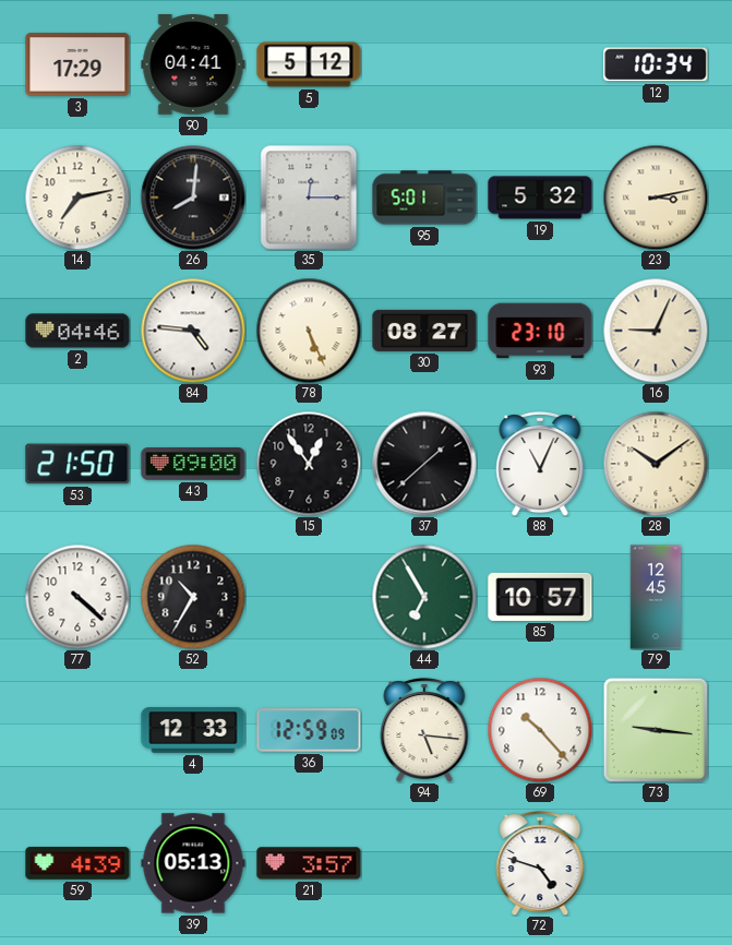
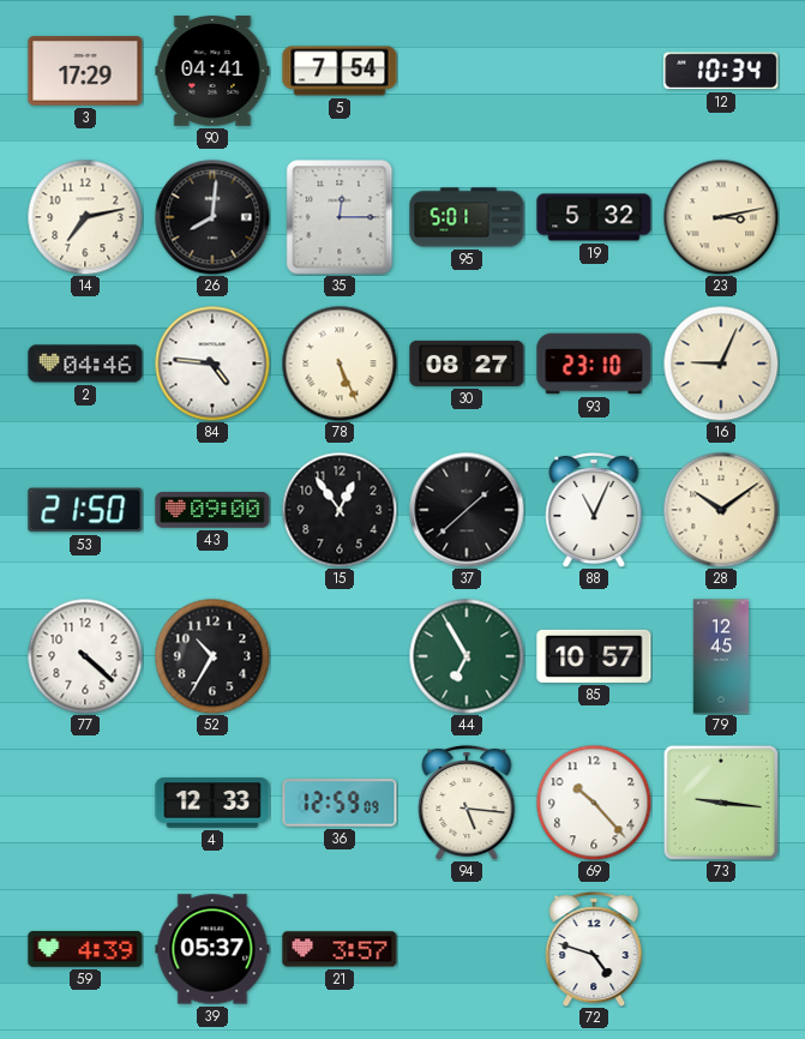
5: 5:12 -> 7:54
39: 05:13 -> 05:37
